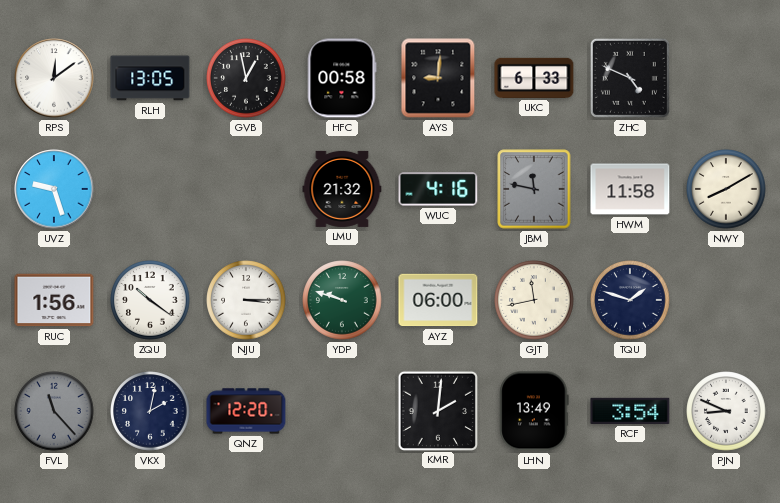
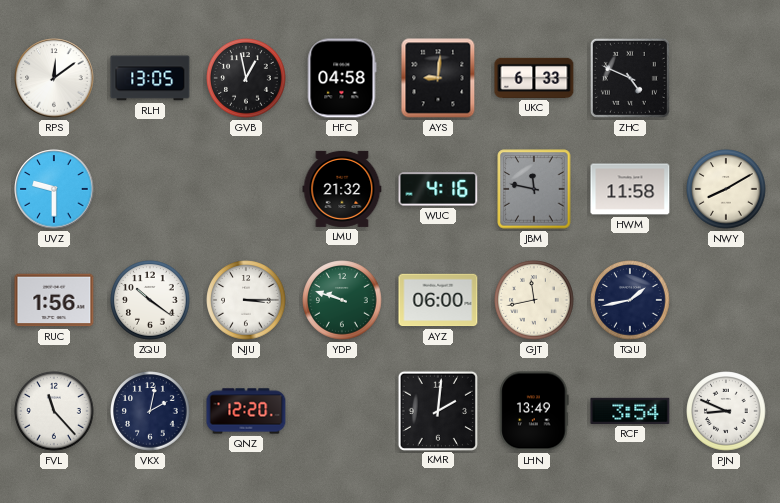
HFC: 00:58 -> 04:58
UVZ: 9:27 -> 9:30
TQU: 1:48 -> 1:43
FVL dial: grey -> white
